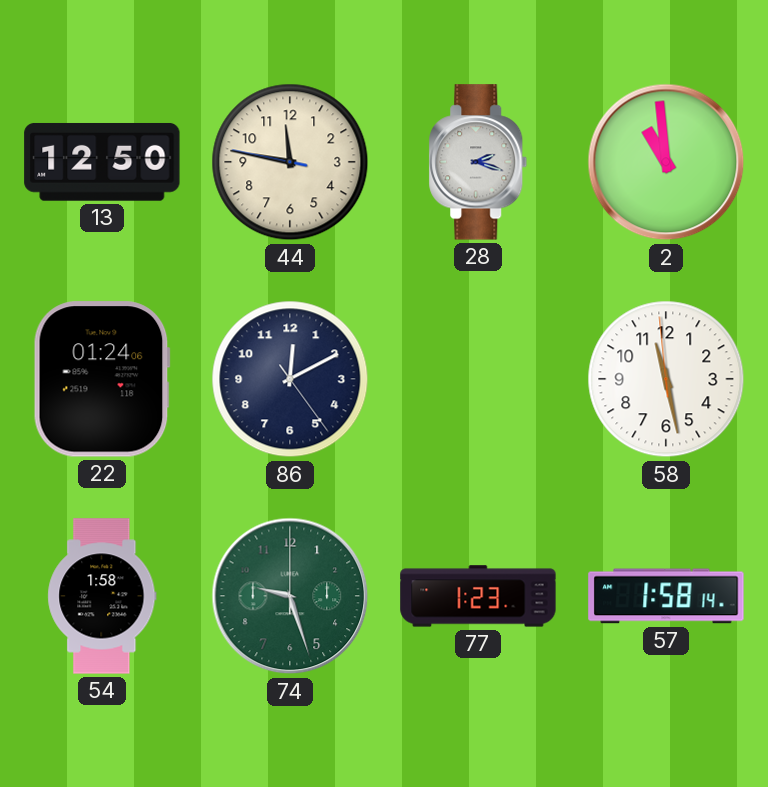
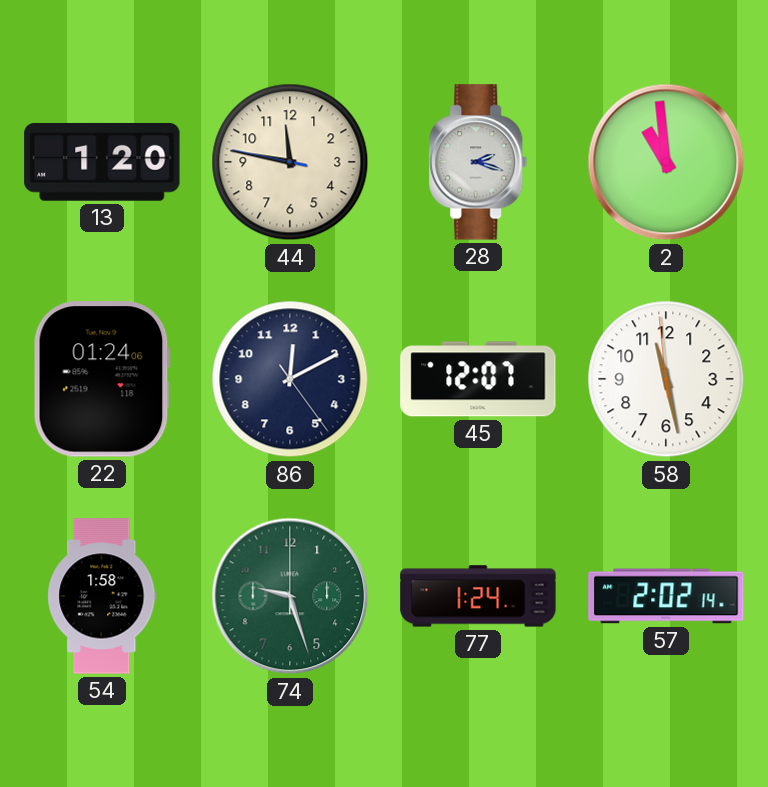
13: 12:50 -> 1:20
45: none -> 12:07
77: 1:23 -> 1:24
57: 1:58 -> 2:02
